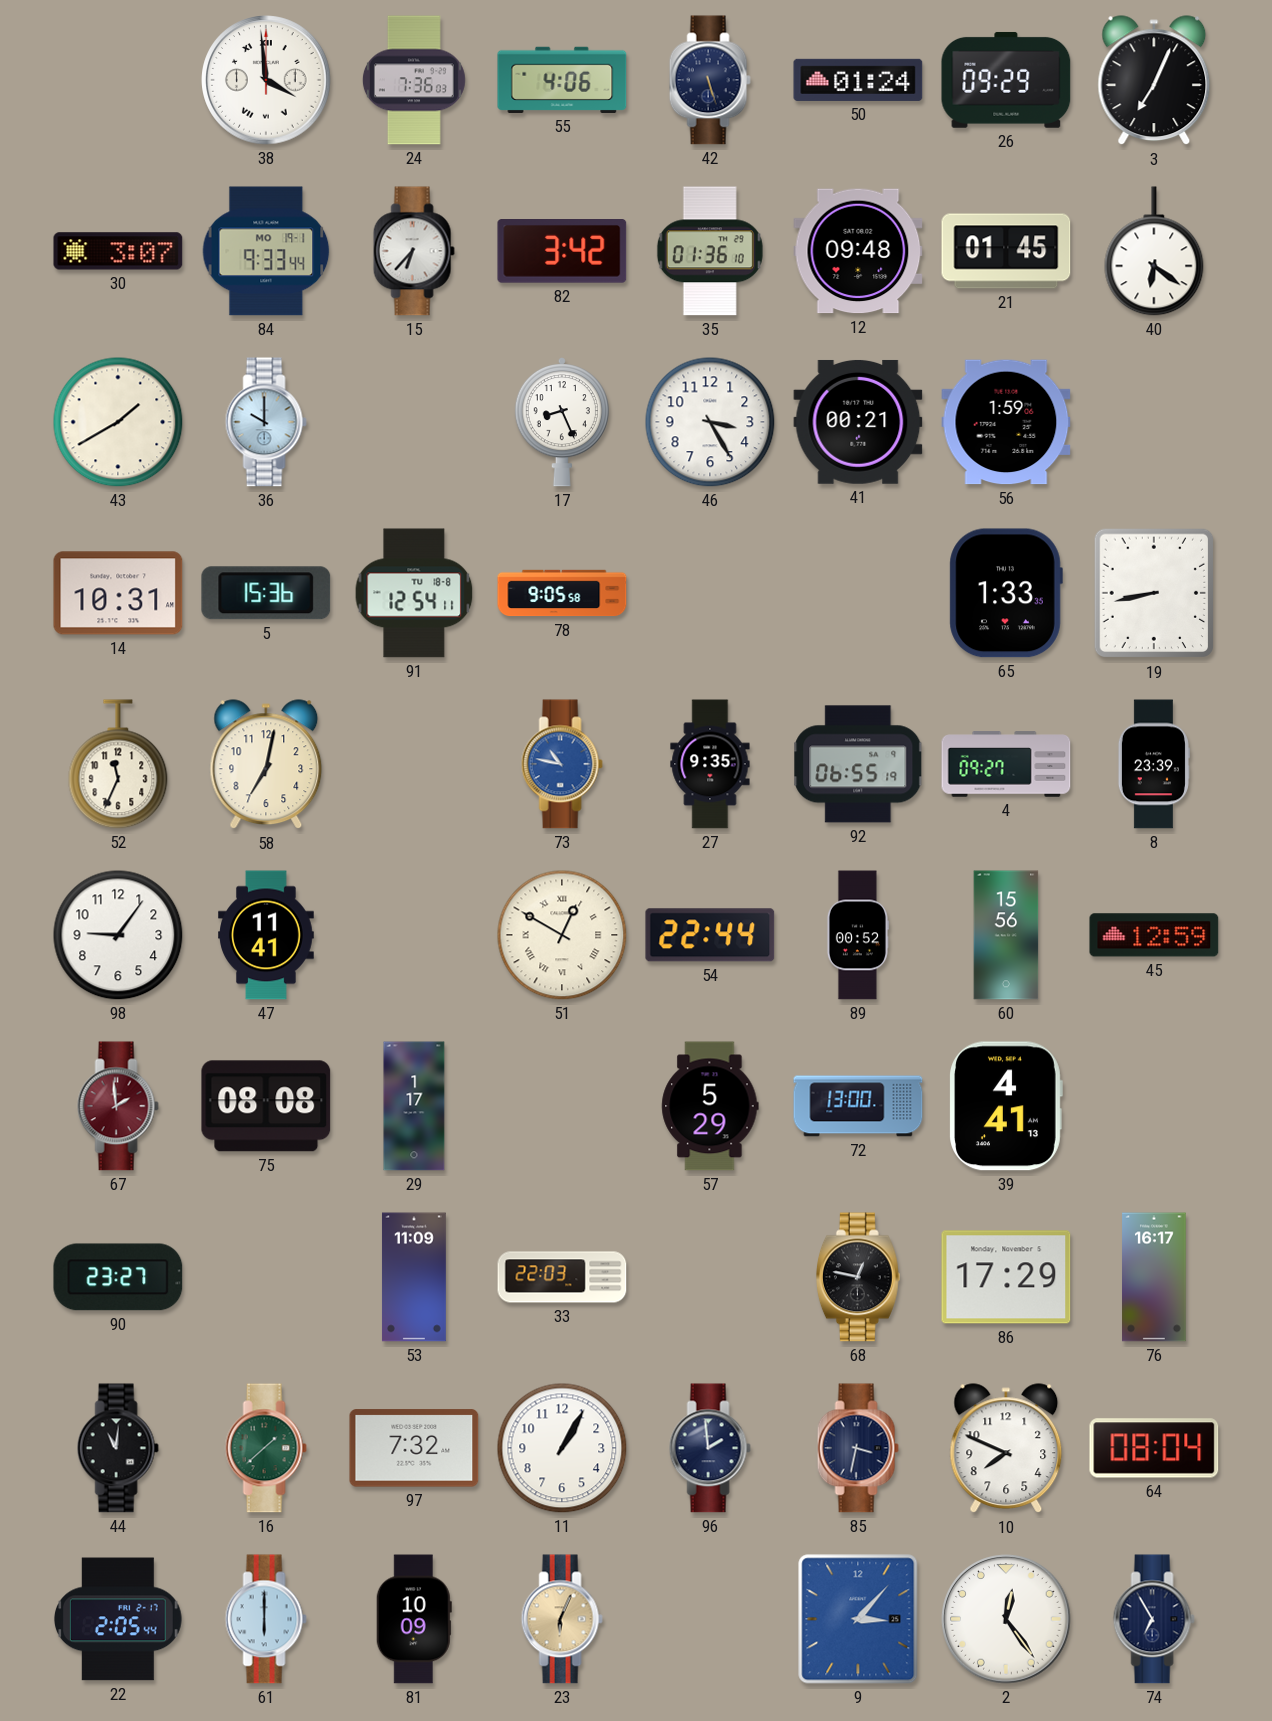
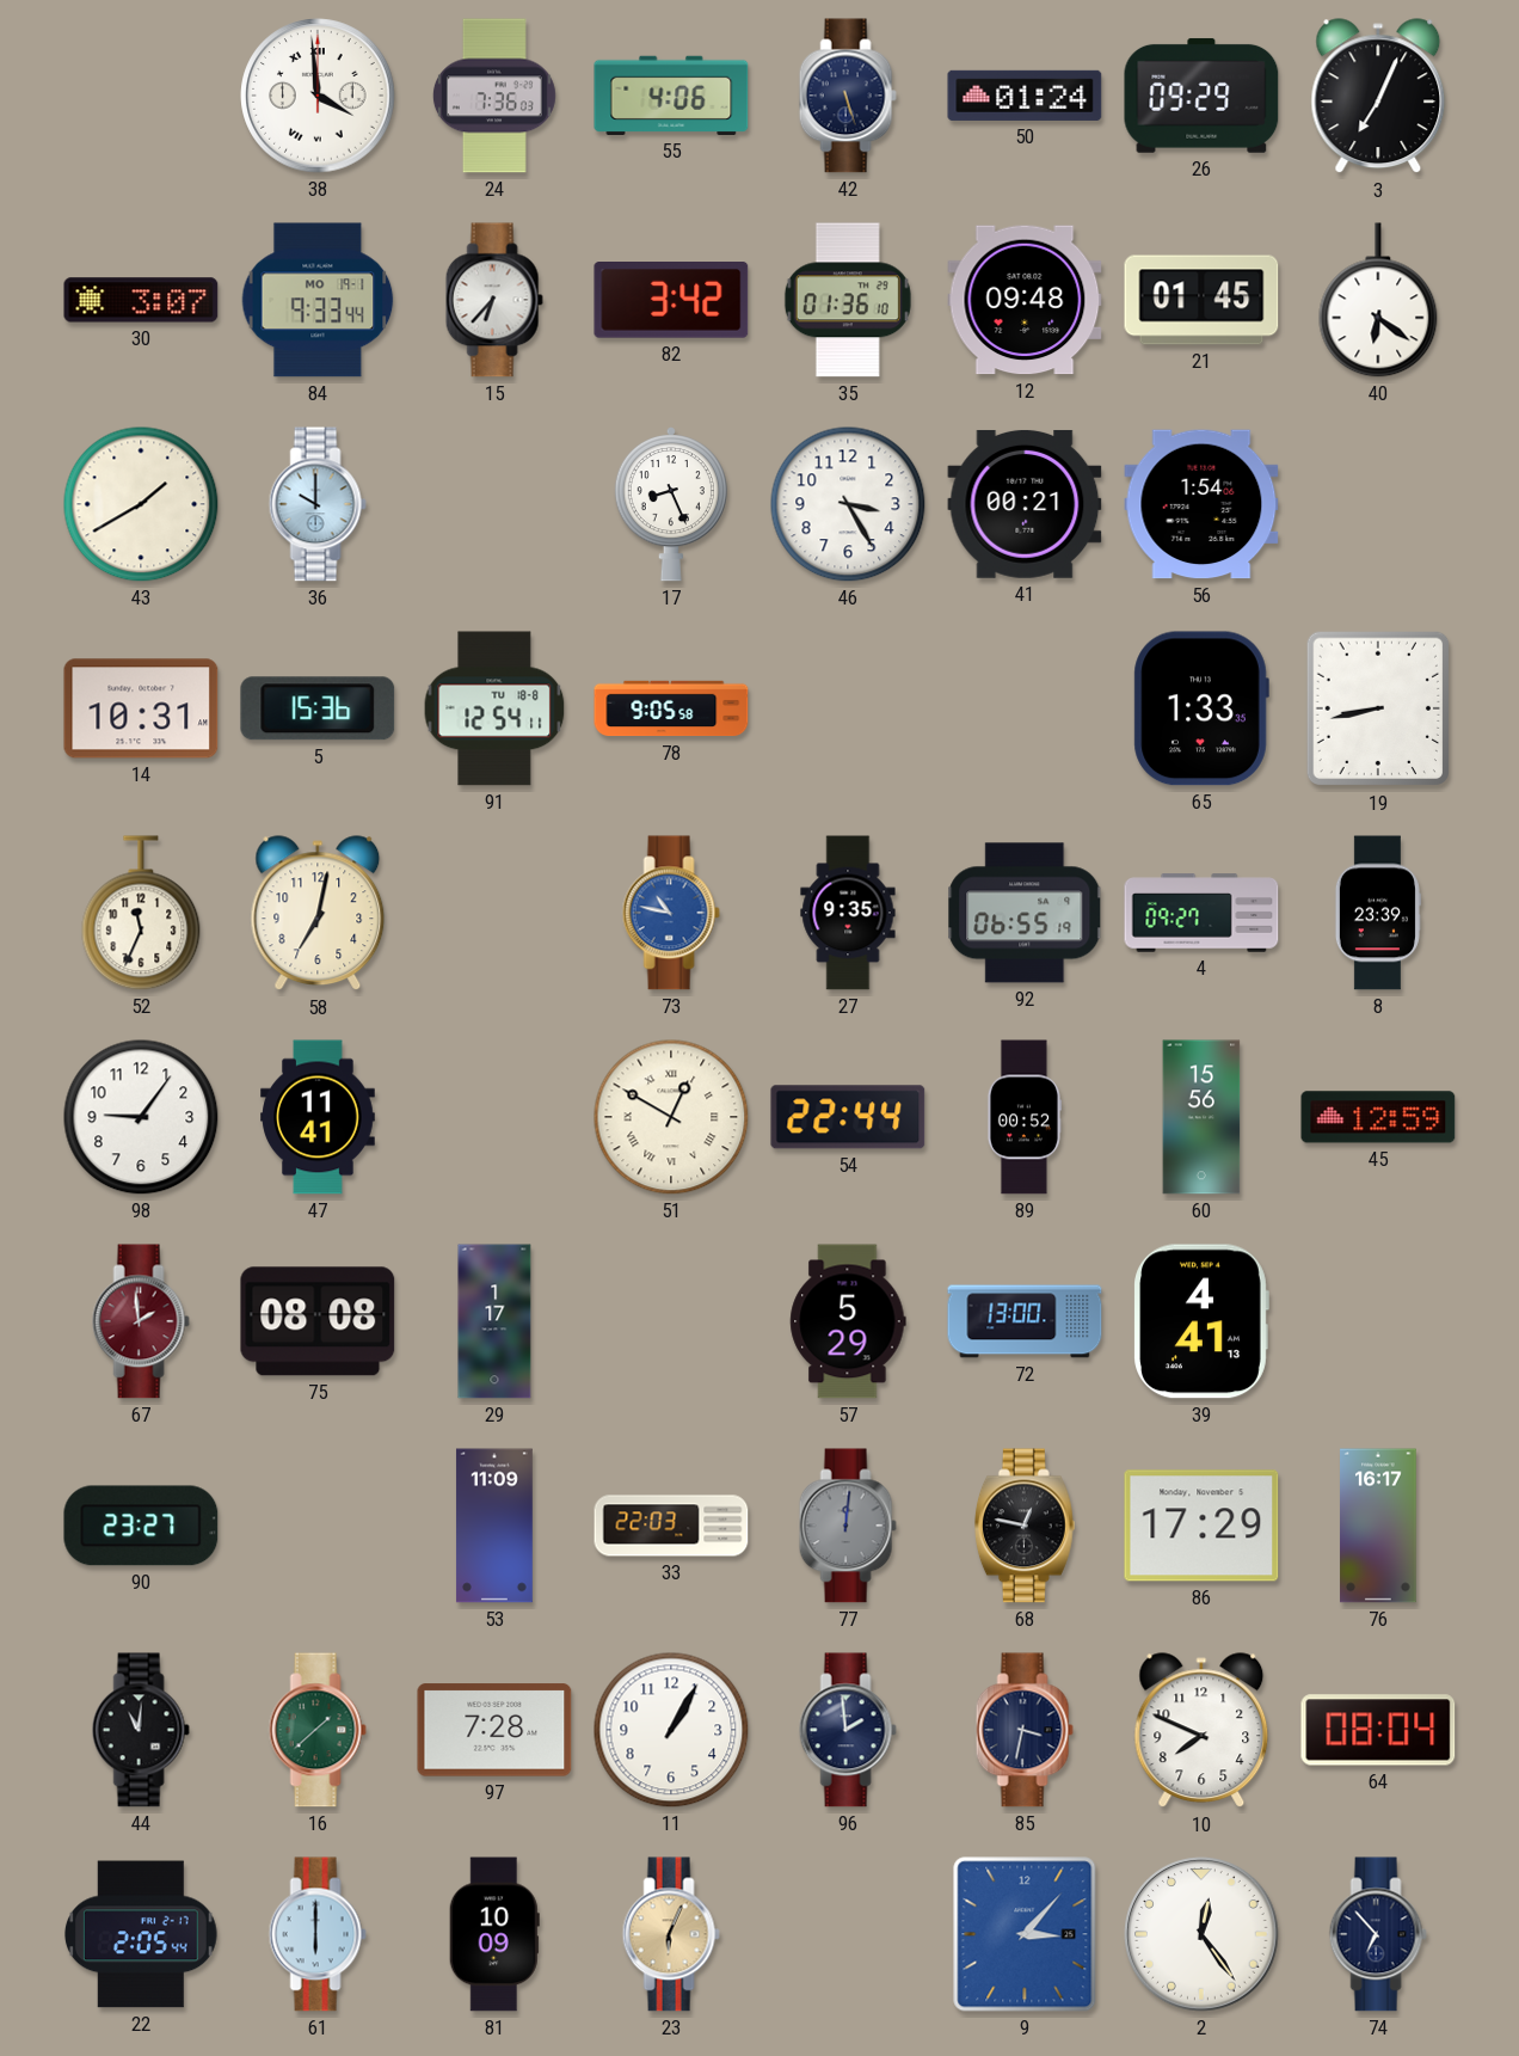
56: 1:59 -> 1:54
77: none -> 12:01
97: 7:32 -> 7:28
74: 6:55 -> 6:53
